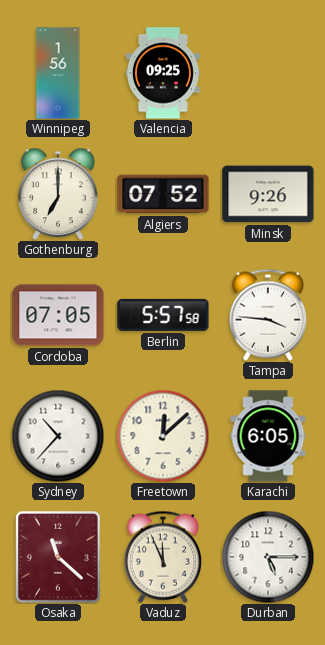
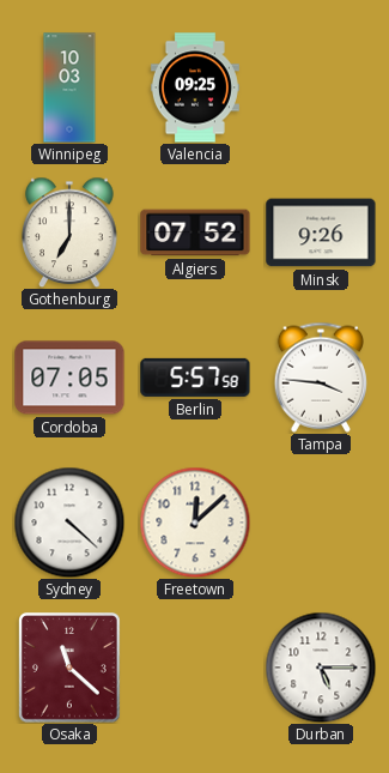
Winnipeg: 1:56 -> 10:03
Sydney: 10:37 -> 4:22
Karachi: 6:05 -> none
Vaduz: 11:56 -> none
